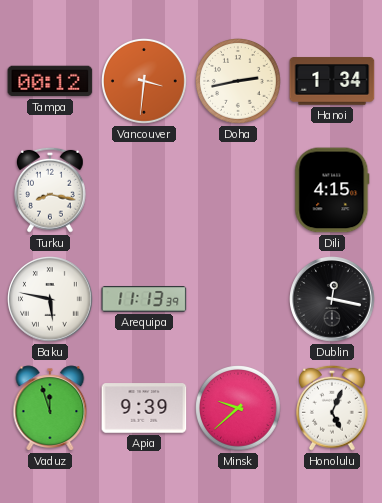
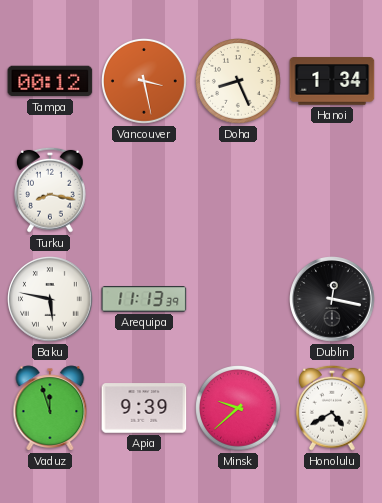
Vancouver: 3:31 -> 3:28
Doha: 2:43 -> 8:26
Dili: 4:15 -> none
Honolulu: 5:04 -> 4:40
